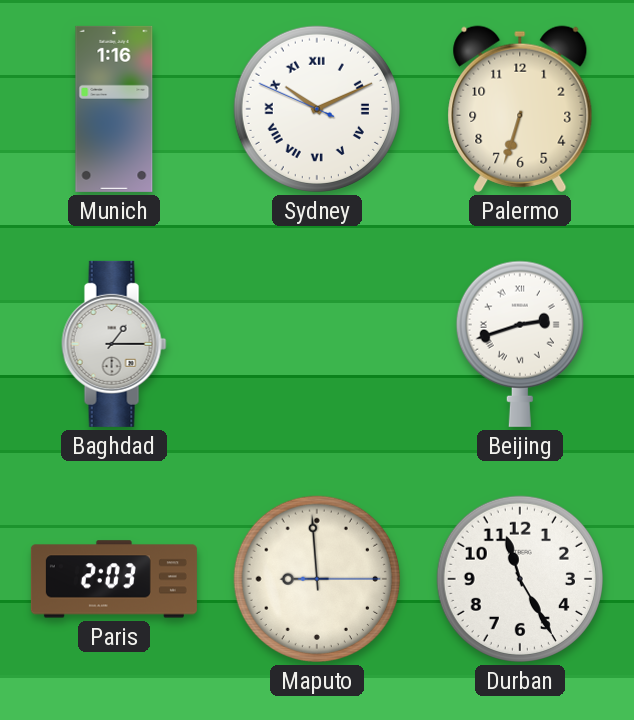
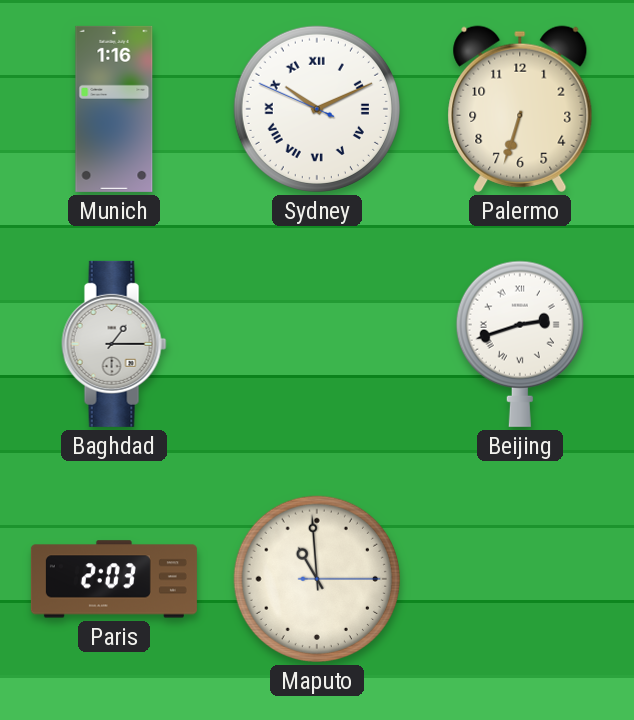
Maputo: 8:59 -> 10:59
Durban: 11:25 -> none
